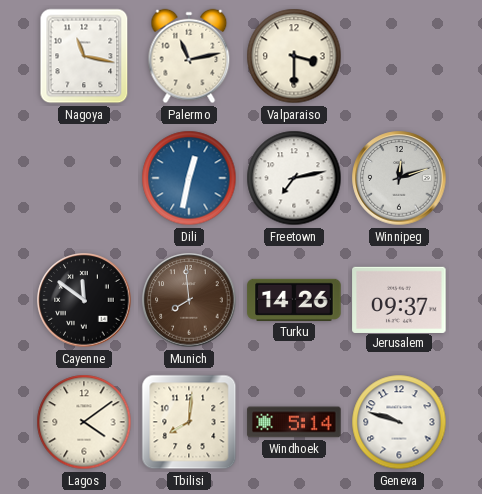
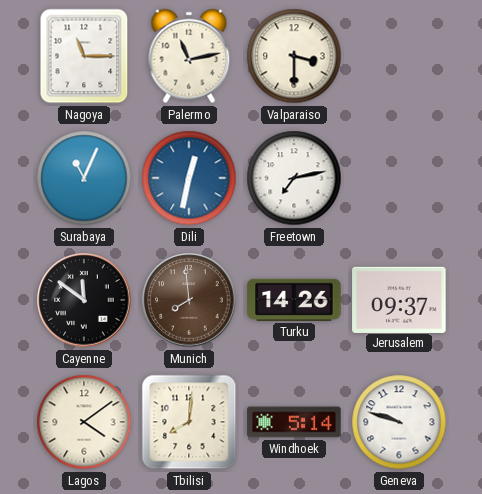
Nagoya: 11:17 -> 11:15
Surabaya: none -> 11:04
Winnipeg: 12:12 -> none
